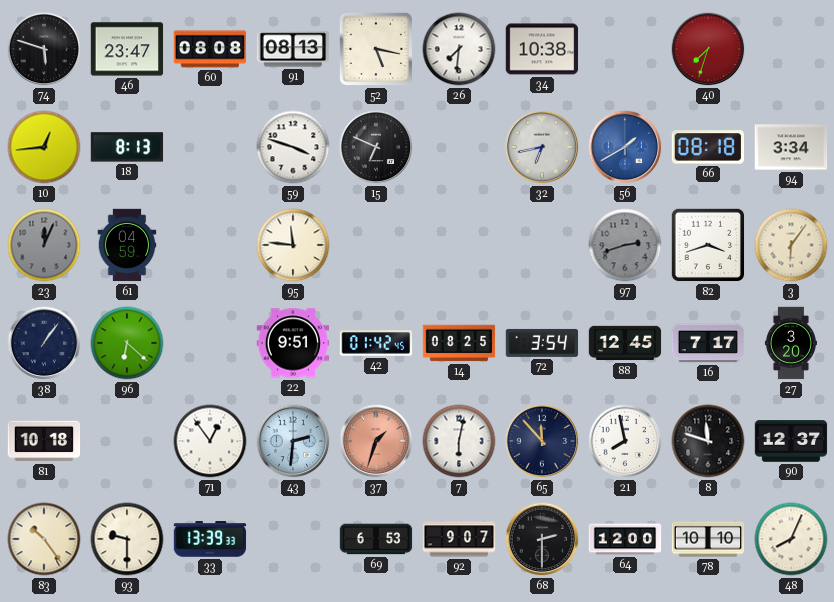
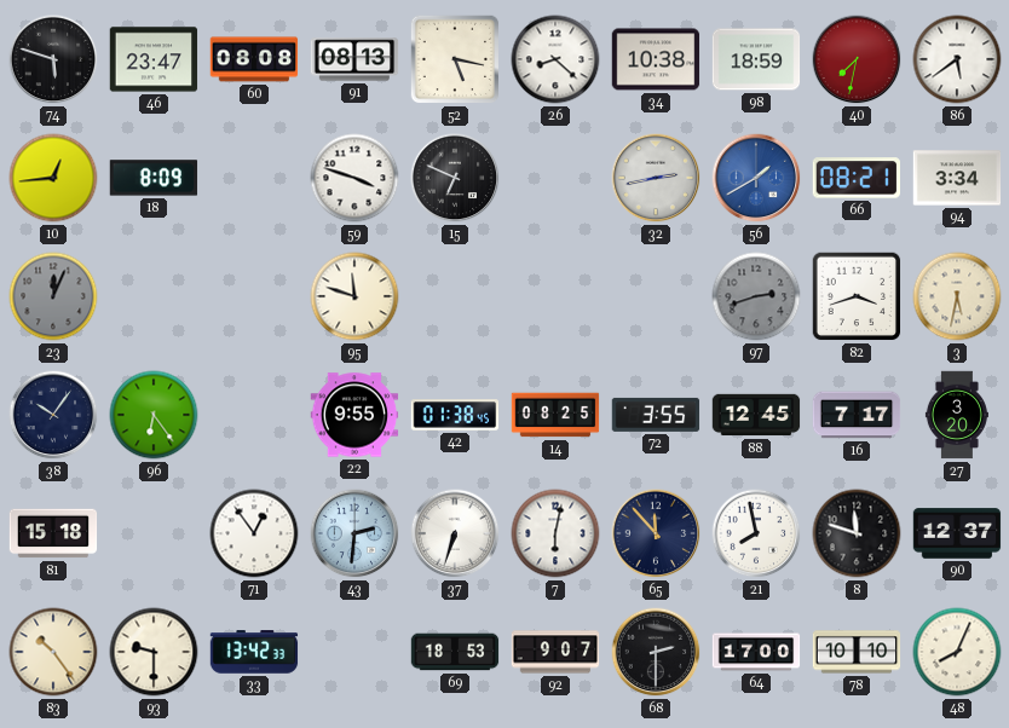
26: 7:31 -> 8:22
98: none -> 18:59
40: 7:33 -> 7:32
86: none -> 5:39
18: 8:13 -> 8:09
32: 6:43 -> 2:43
66: 08:18 -> 08:21
61: 04:59 -> none
95: 11:46 -> 11:48
3: 6:06 -> 5:32
38: 1:06 -> 10:06
96: 6:22 -> 6:24
22: 9:51 -> 9:55
42: 01:42 -> 01:38
72: 3:54 -> 3:55
81: 10:18 -> 15:18
37: 1:33 -> 6:33
37 dial: salmon -> white
33: 13:39 -> 13:42
69: 6:53 -> 18:53
64: 12:00 -> 17:00
